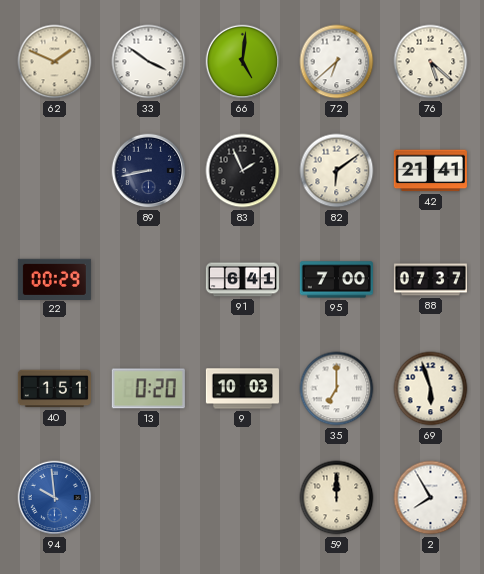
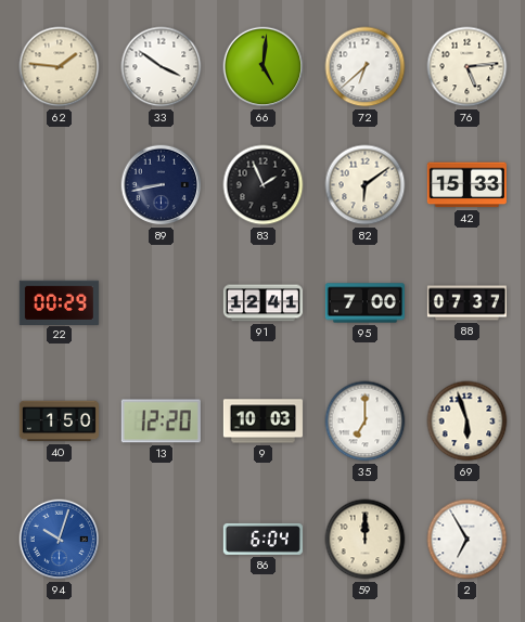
62: 1:49 -> 1:46
76: 5:22 -> 5:14
42: 21:41 -> 15:33
91: 6:41 -> 12:41
40: 1:51 -> 1:50
13: 0:20 -> 12:20
94: 9:59 -> 10:03
86: none -> 6:04
2: 7:55 -> 6:55
